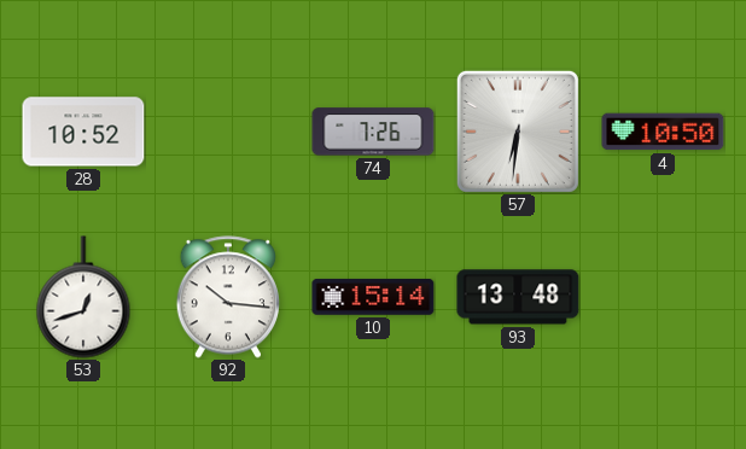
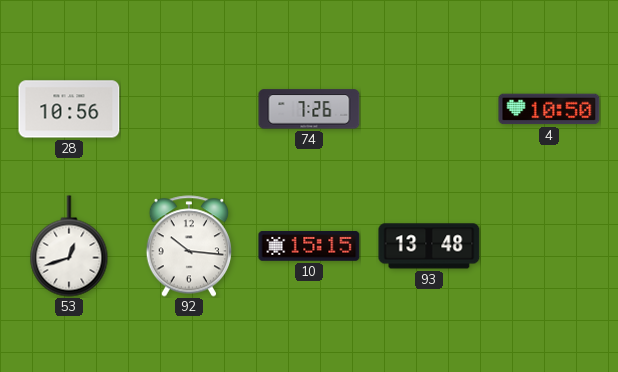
28: 10:52 -> 10:56
57: 6:31 -> none
10: 15:14 -> 15:15
